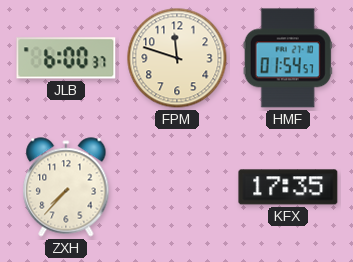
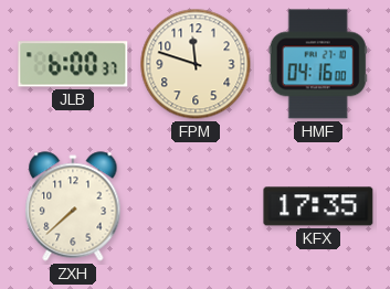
HMF: 01:54 -> 04:16
ZXH: 7:37 -> 7:38
